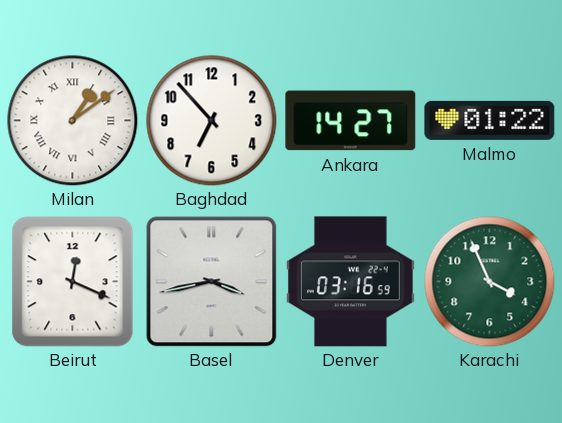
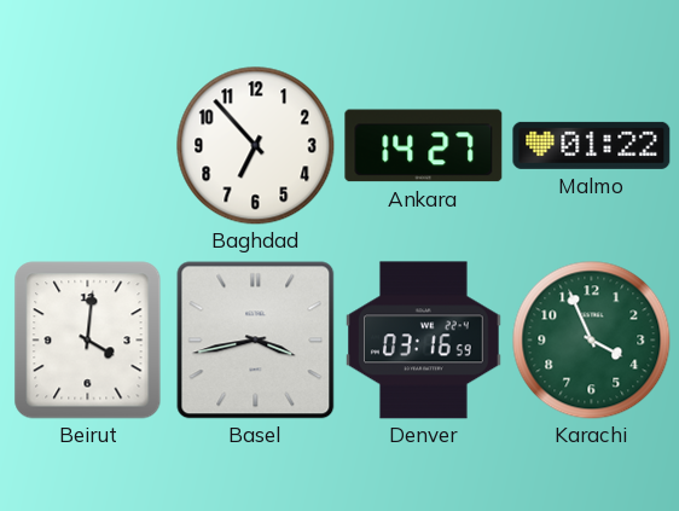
Milan: 1:09 -> none
Beirut: 12:19 -> 4:01
